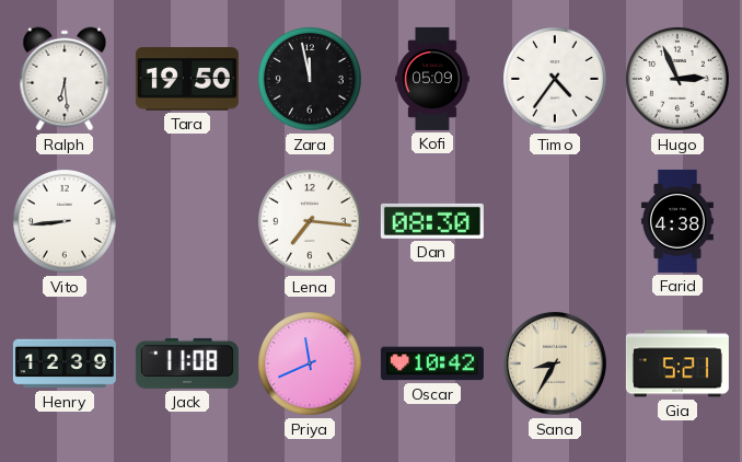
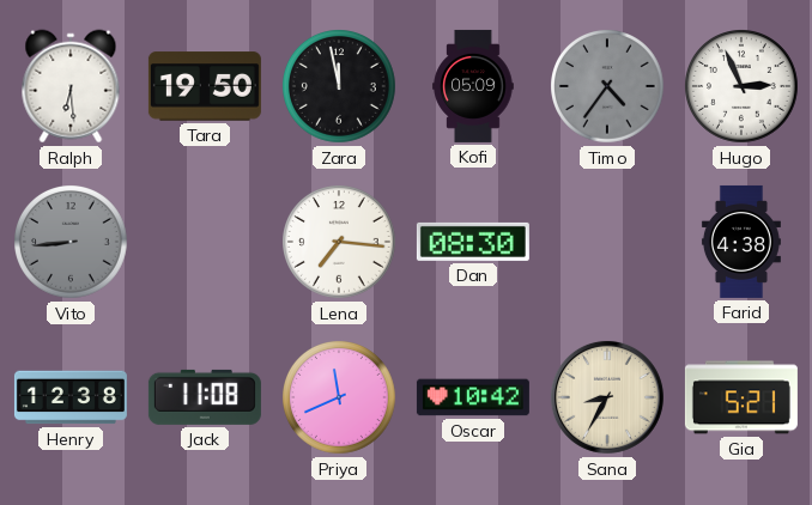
Timo dial: white -> grey
Vito dial: white -> grey
Henry: 12:39 -> 12:38
